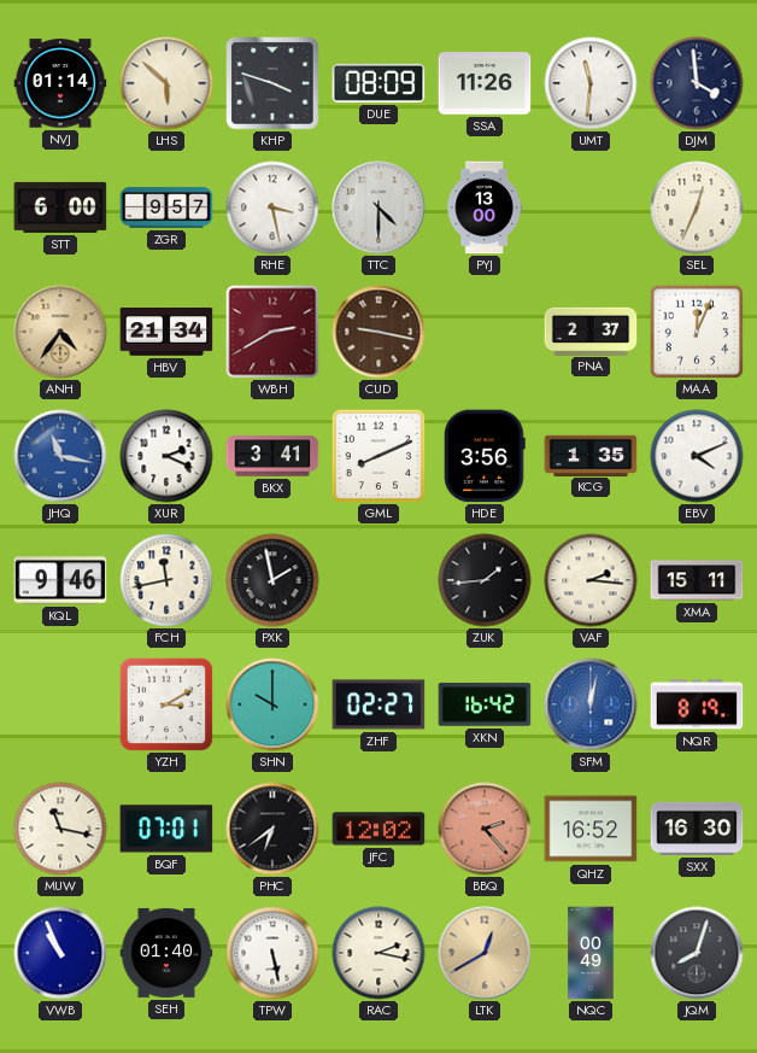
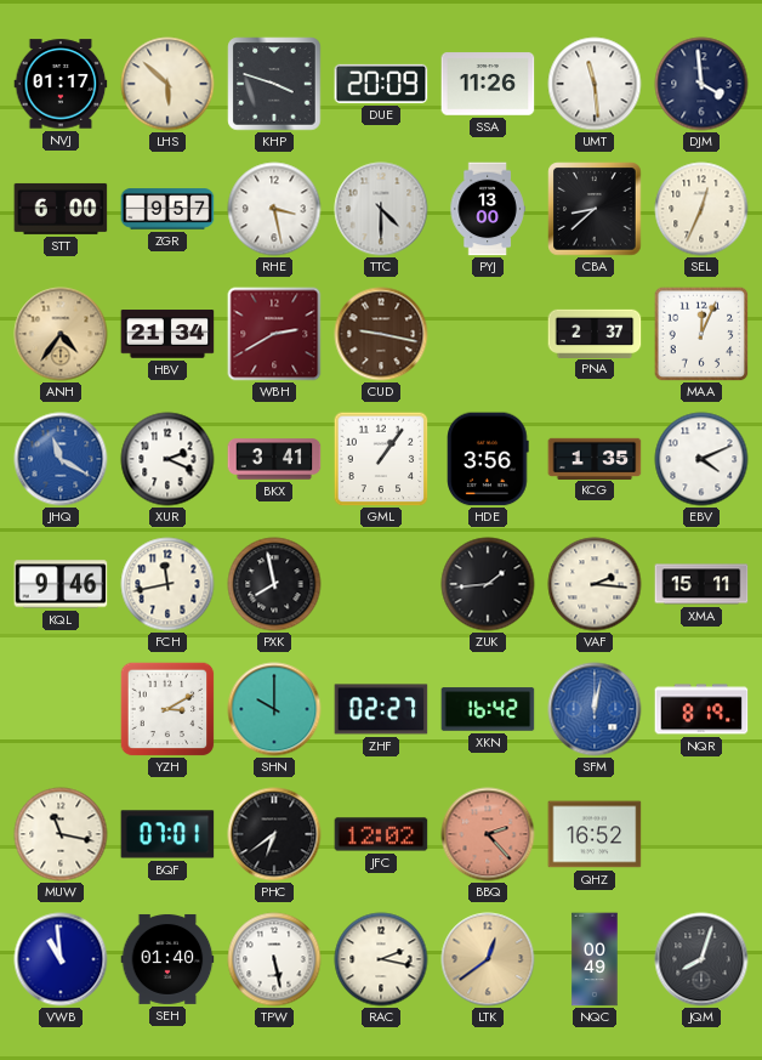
NVJ: 01:14 -> 01:17
DUE: 08:09 -> 20:09
UMT: 11:31 -> 11:29
CBA: none -> 8:38
JHQ: 11:17 -> 11:20
GML: 8:11 -> 1:06
PXK: 1:58 -> 7:58
SXX: 16:30 -> none
VWB: 10:56 -> 10:59
LTK: 12:40 -> 12:39
